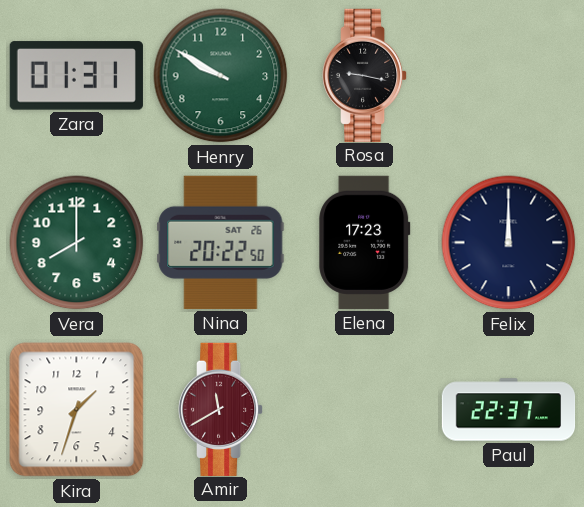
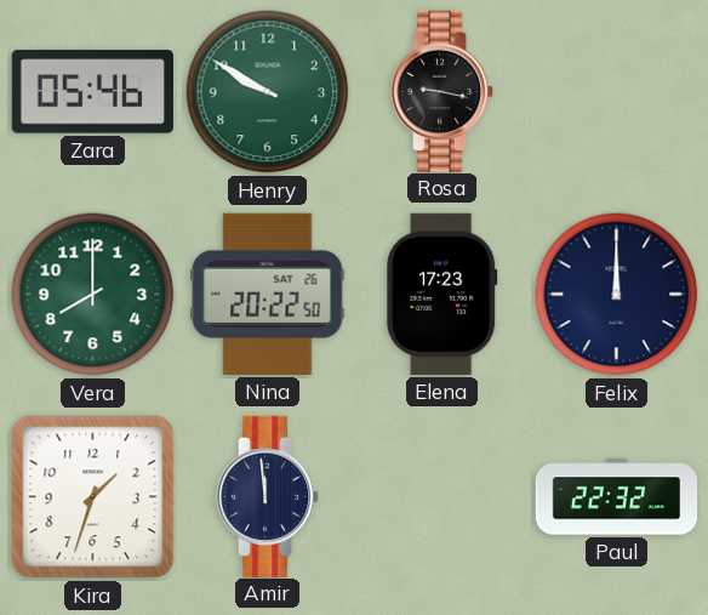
Zara: 01:31 -> 05:46
Amir: 11:40 -> 11:59
Amir dial: burgundy -> navy
Paul: 22:37 -> 22:32
